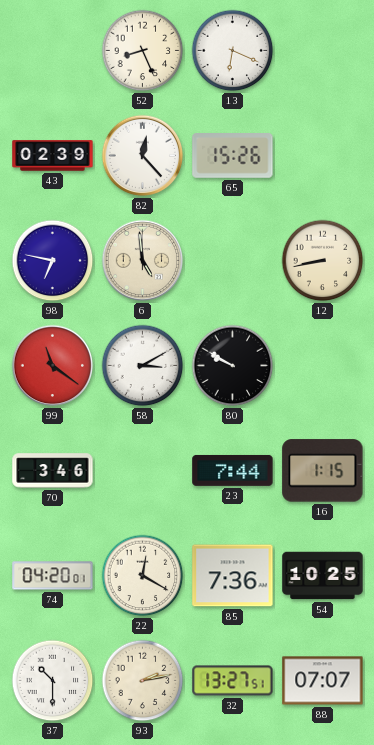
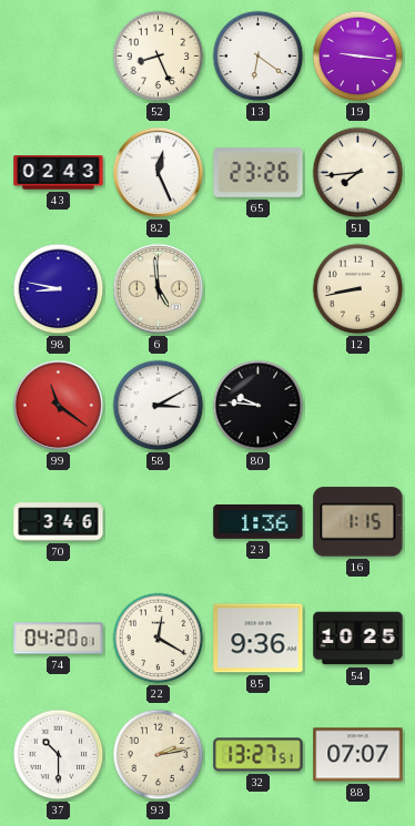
13: 6:19 -> 6:21
19: none -> 9:16
43: 02:39 -> 02:43
82: 12:23 -> 12:26
65: 15:26 -> 23:26
51: none -> 7:44
98: 6:47 -> 8:47
80: 9:50 -> 9:46
23: 7:44 -> 1:36
85: 7:36 -> 9:36
